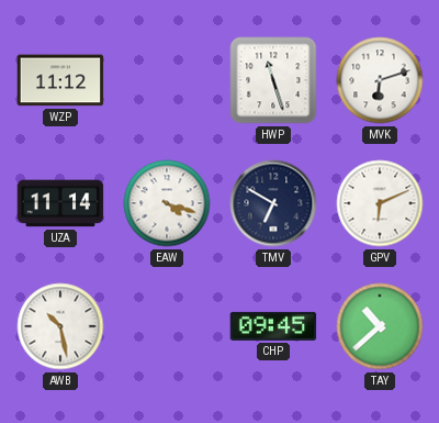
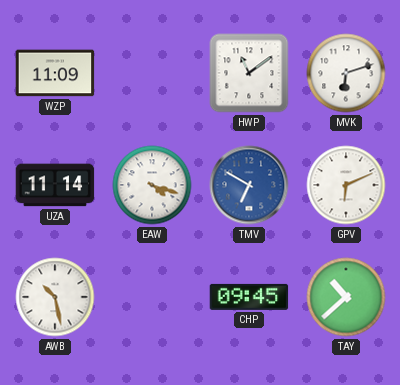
WZP: 11:12 -> 11:09
HWP: 11:27 -> 11:09
TMV dial: navy -> blue
